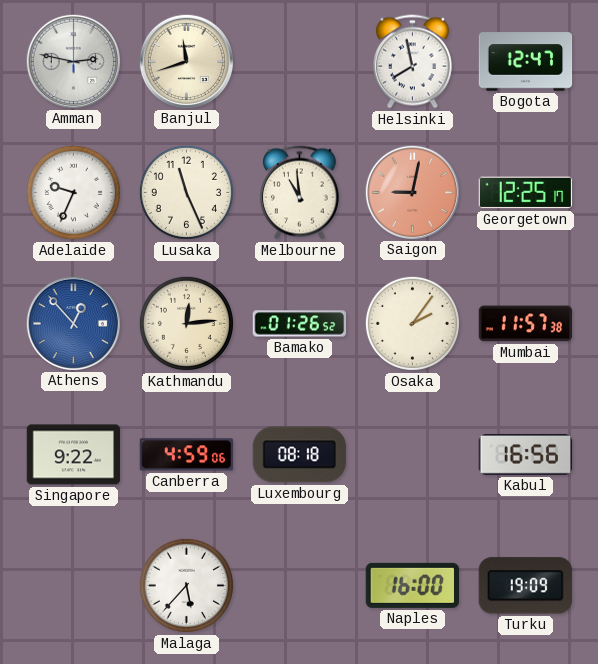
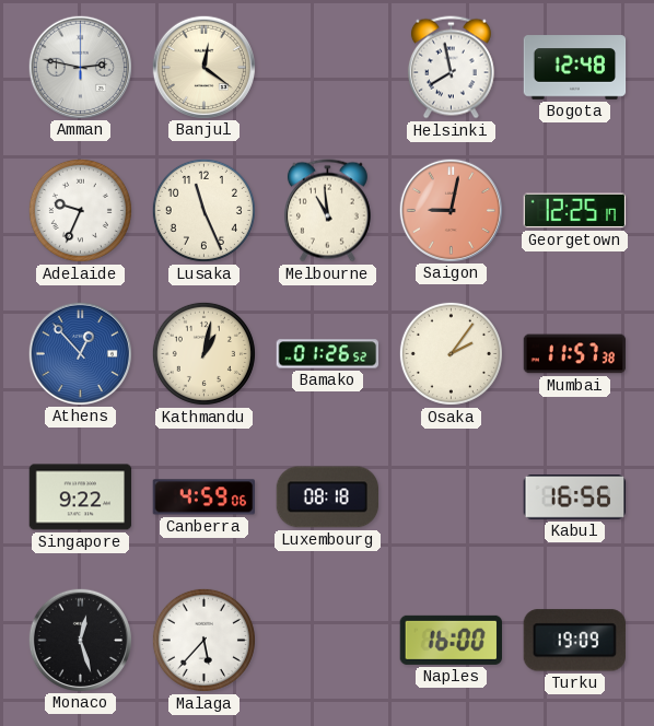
Banjul: 11:42 -> 12:21
Bogota: 12:47 -> 12:48
Kathmandu: 12:14 -> 1:02
Monaco: none -> 12:27
